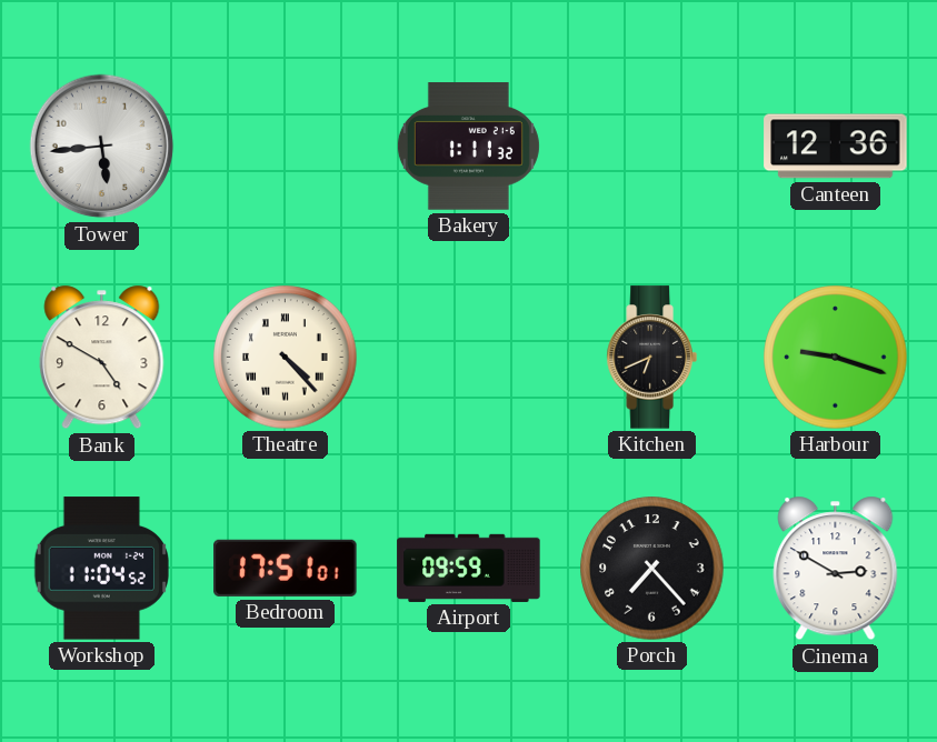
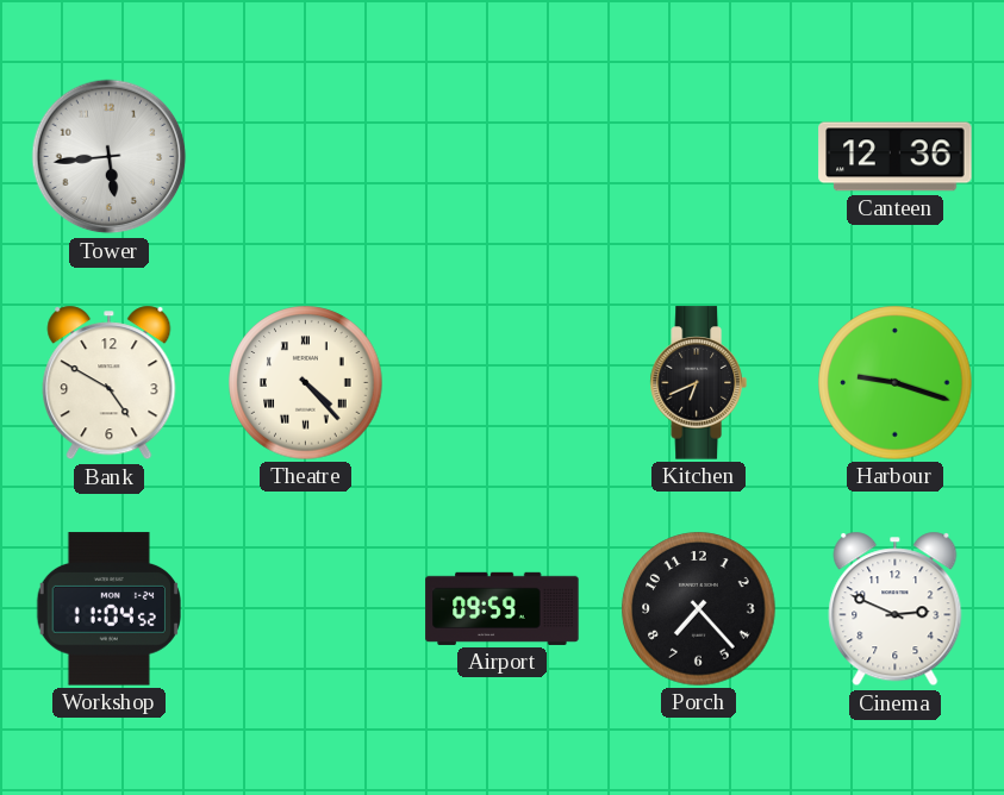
Bakery: 1:11 -> none
Bedroom: 17:51 -> none
Cinema: 2:50 -> 2:49
